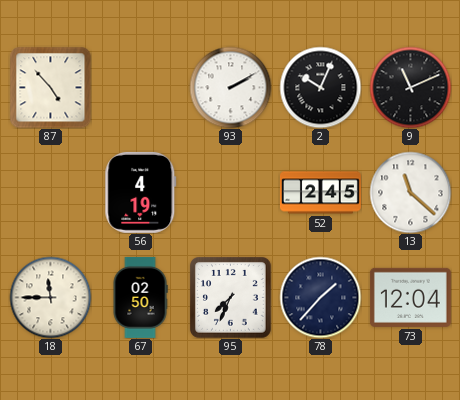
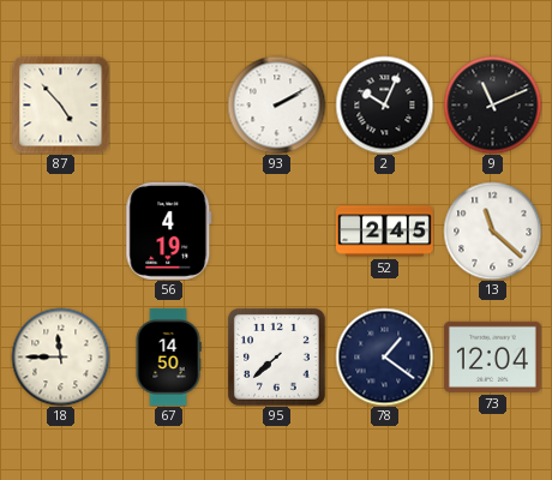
67: 02:50 -> 14:50
95: 7:34 -> 7:38
78: 1:37 -> 1:21
